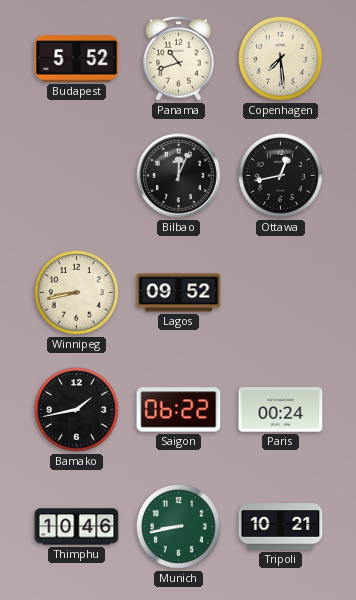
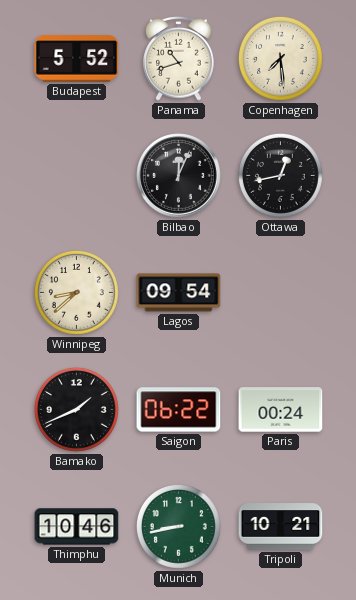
Winnipeg: 8:43 -> 8:38
Lagos: 09:52 -> 09:54
Bamako: 1:43 -> 1:41
